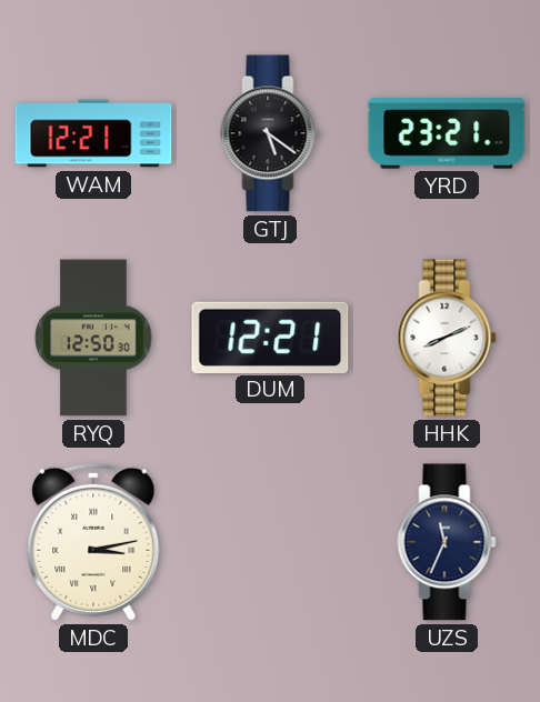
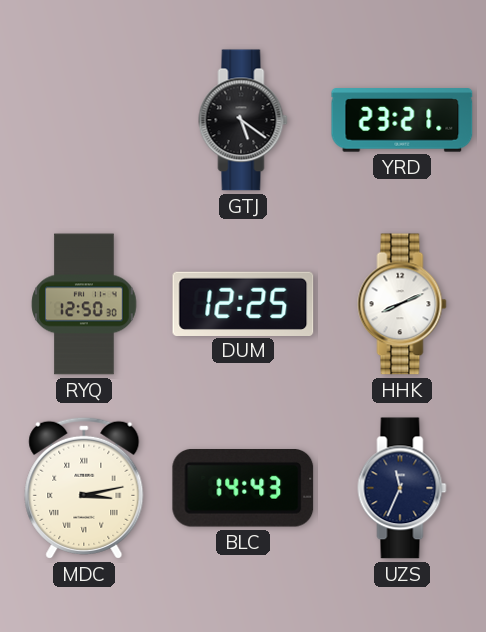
WAM: 12:21 -> none
DUM: 12:21 -> 12:25
BLC: none -> 14:43
